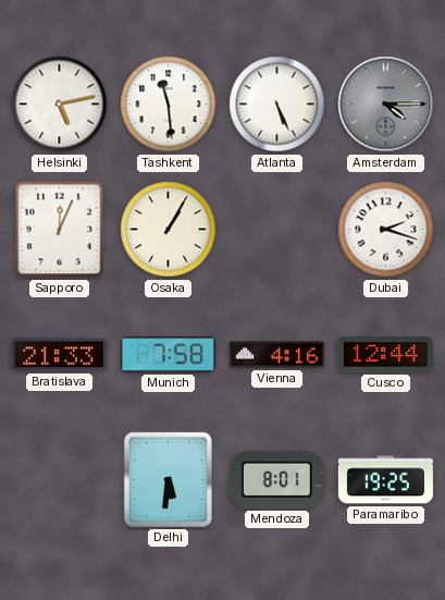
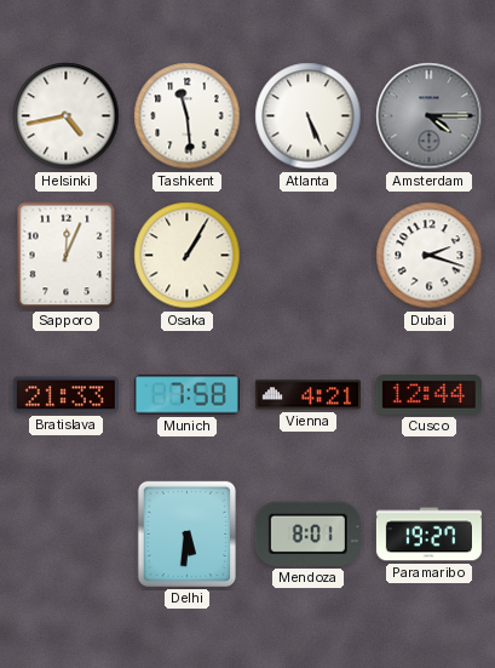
Helsinki: 5:13 -> 4:43
Vienna: 4:16 -> 4:21
Paramaribo: 19:25 -> 19:27
